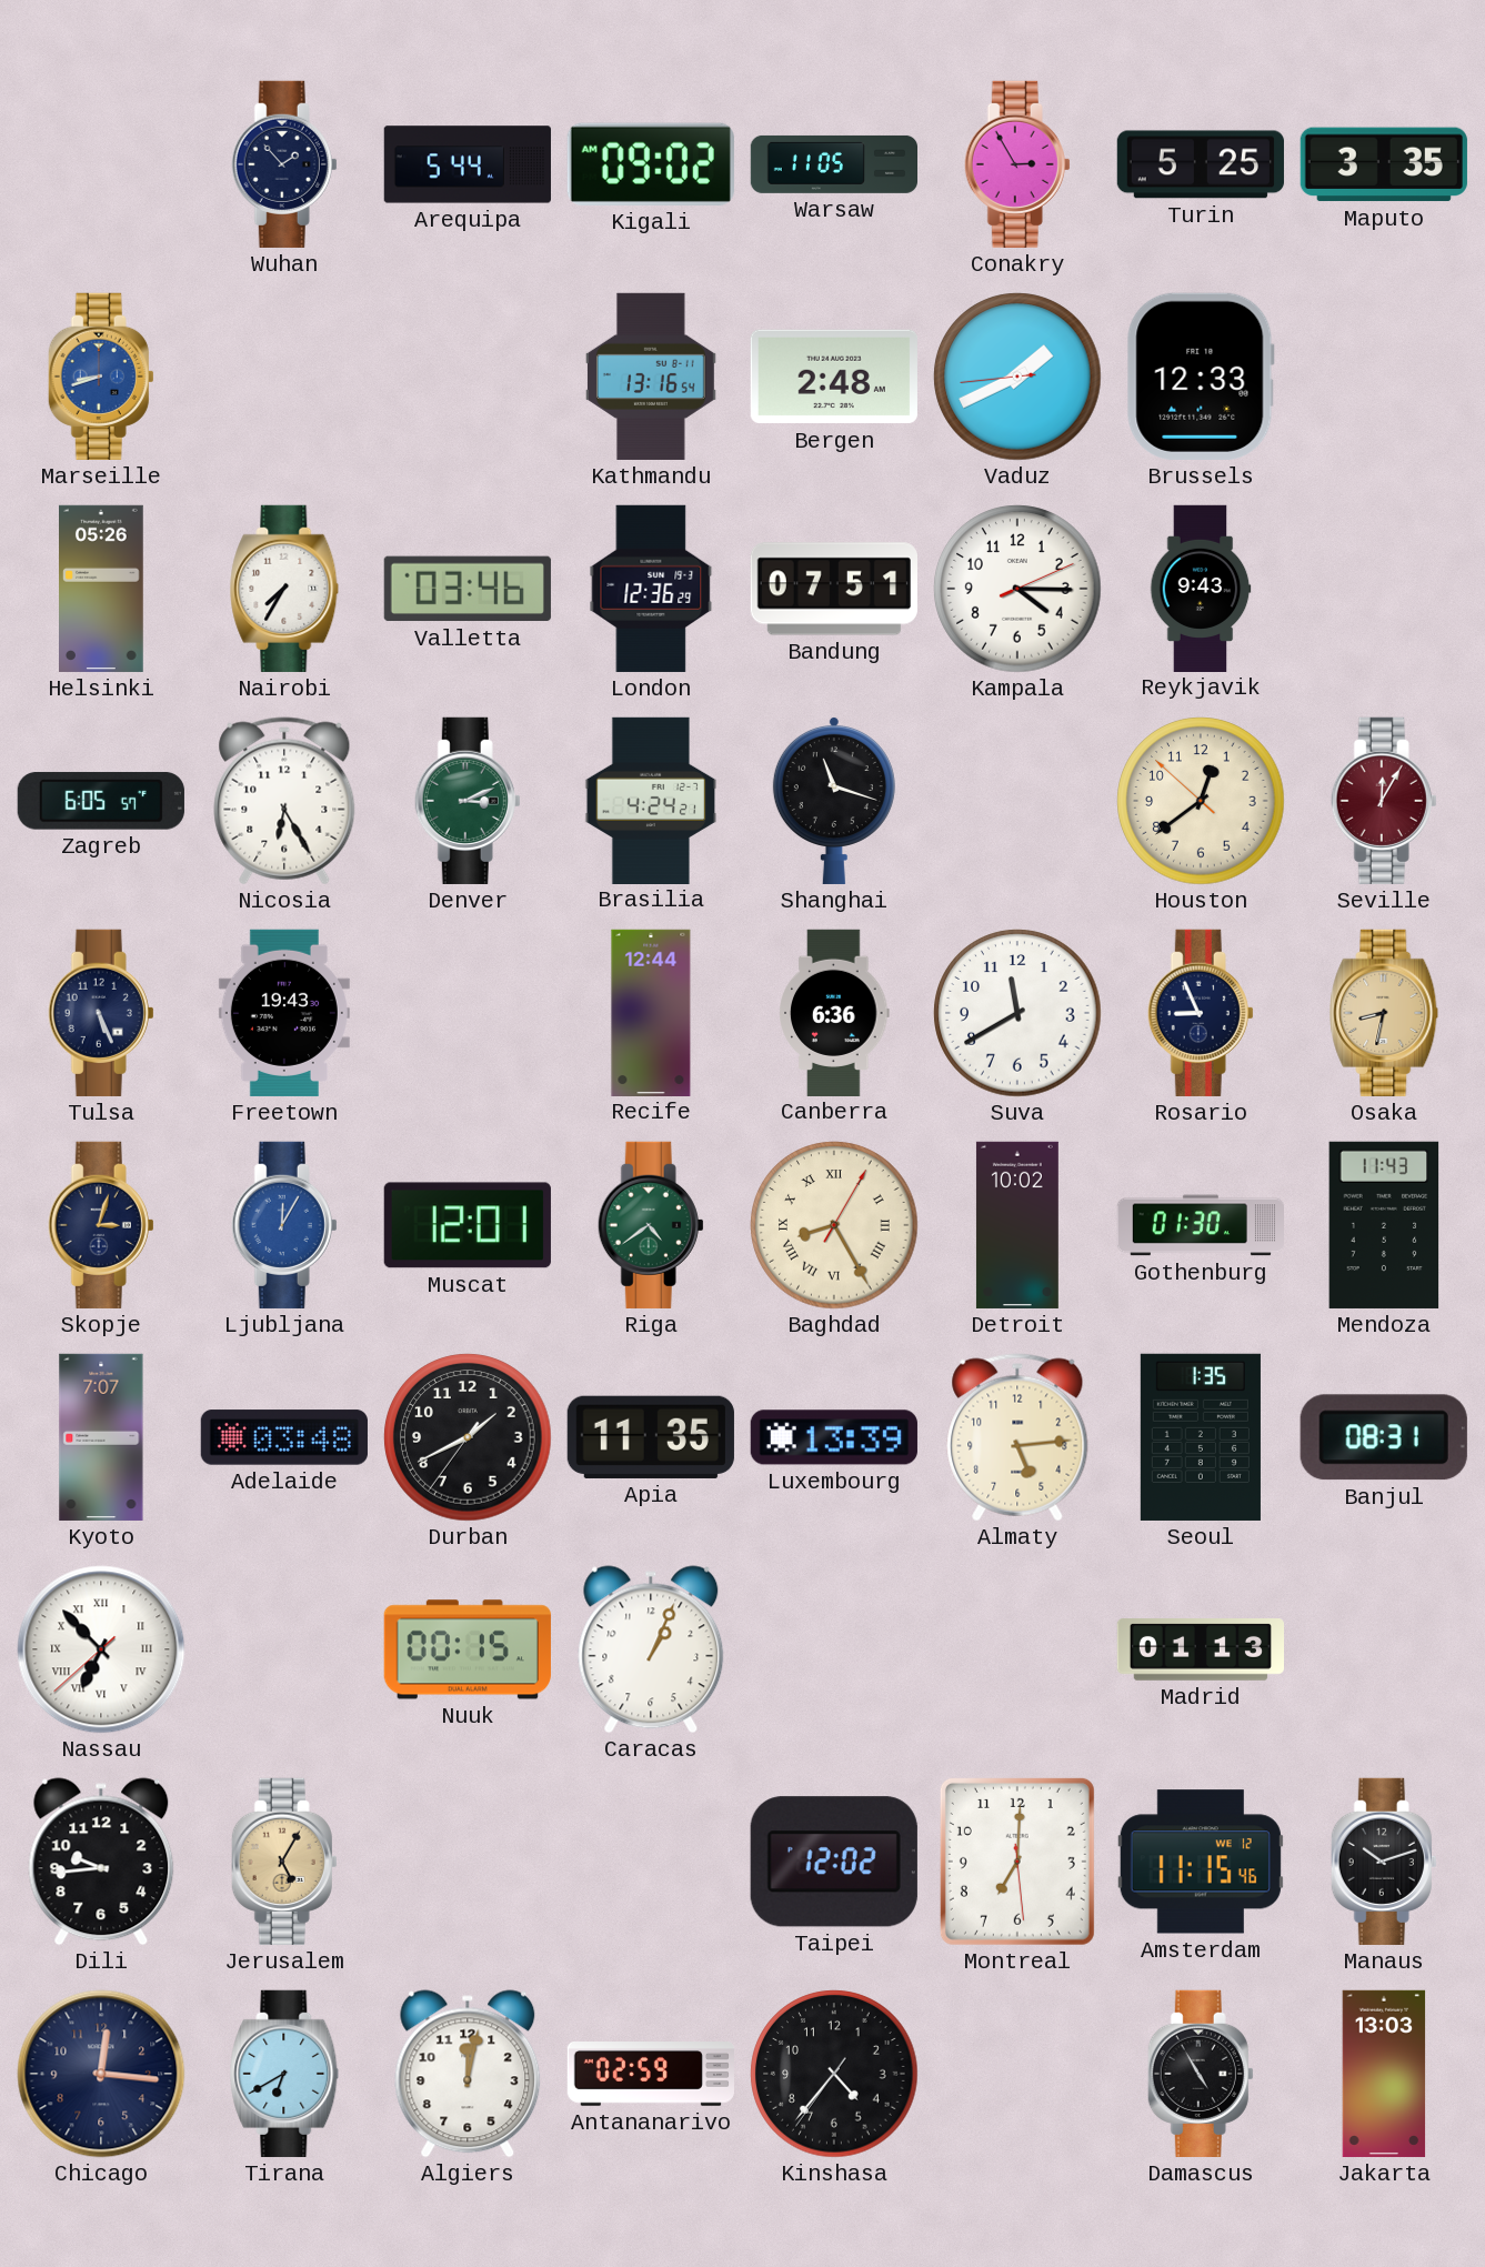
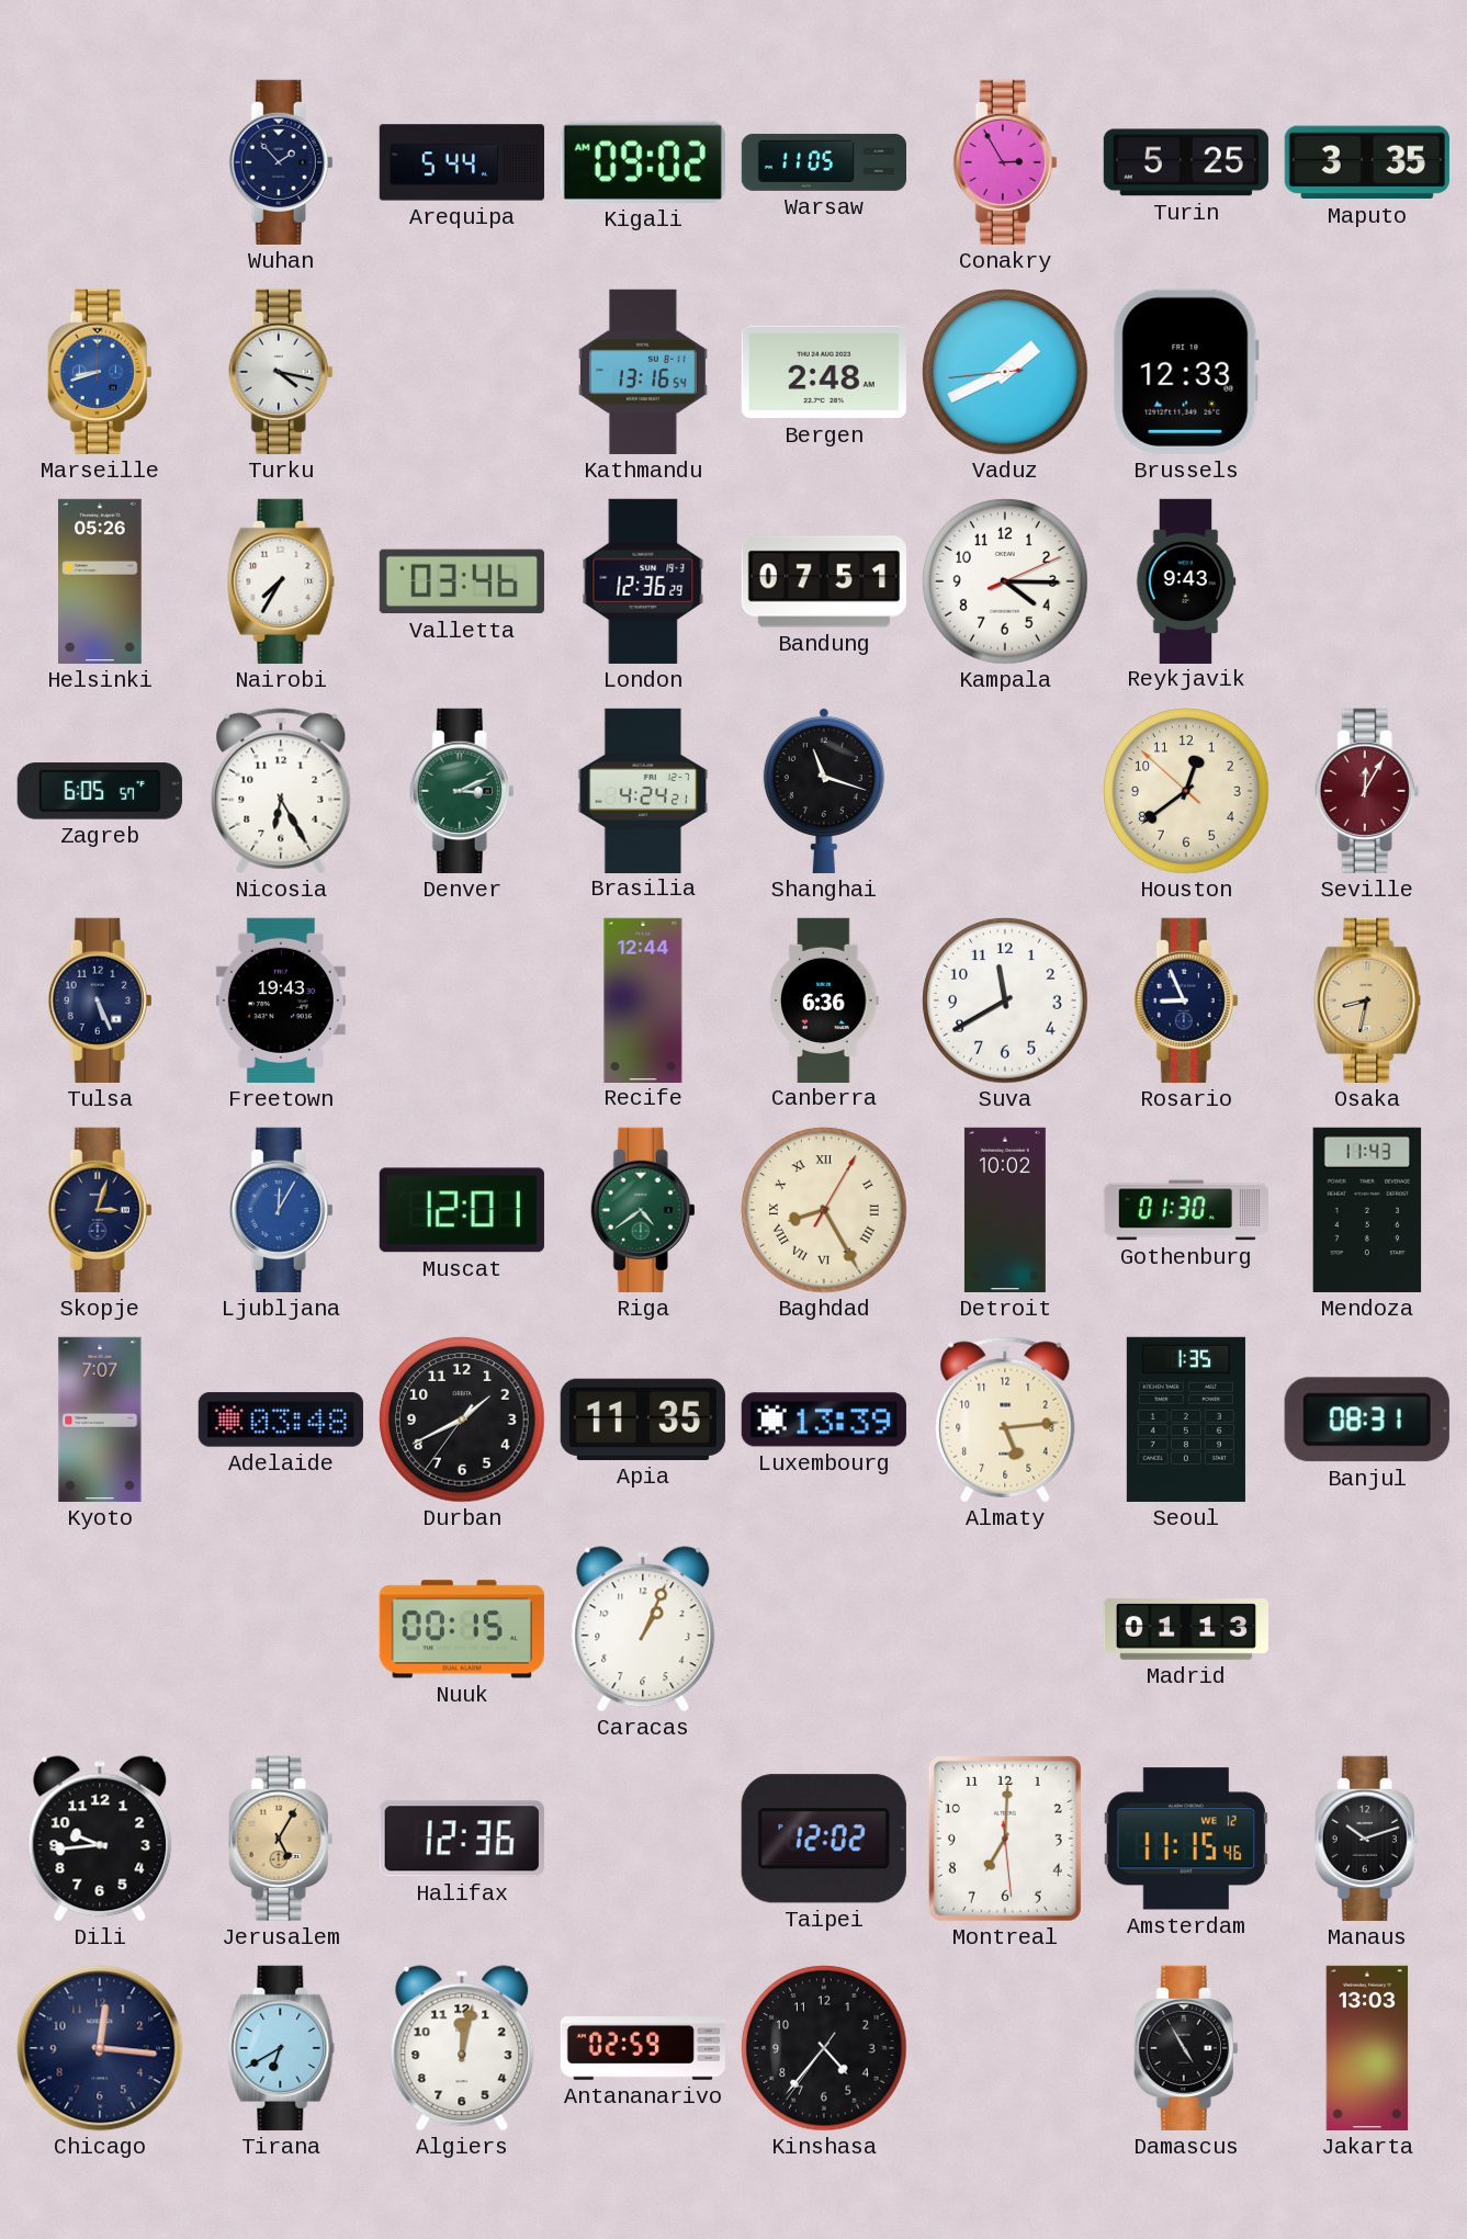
Turku: none -> 4:17
Nassau: 6:52 -> none
Halifax: none -> 12:36
